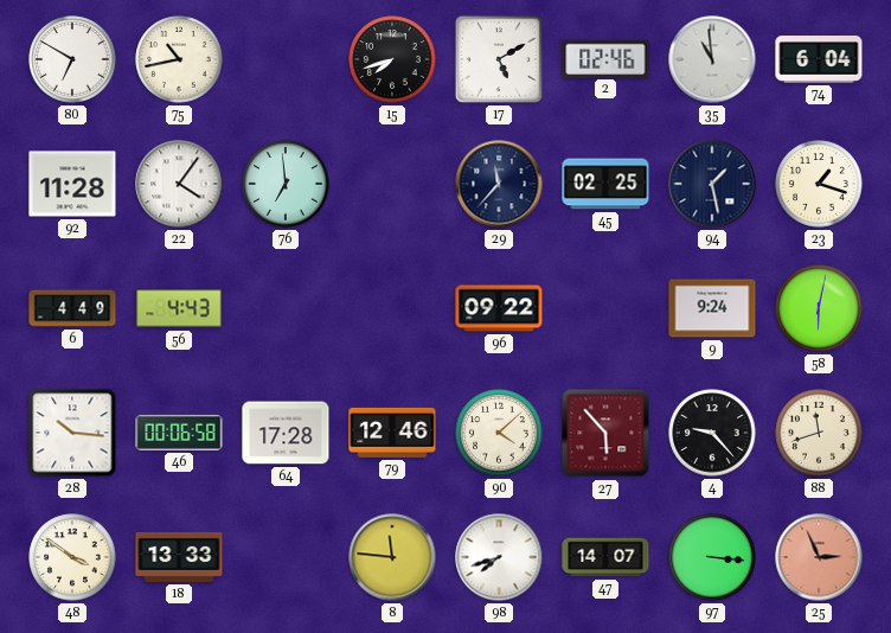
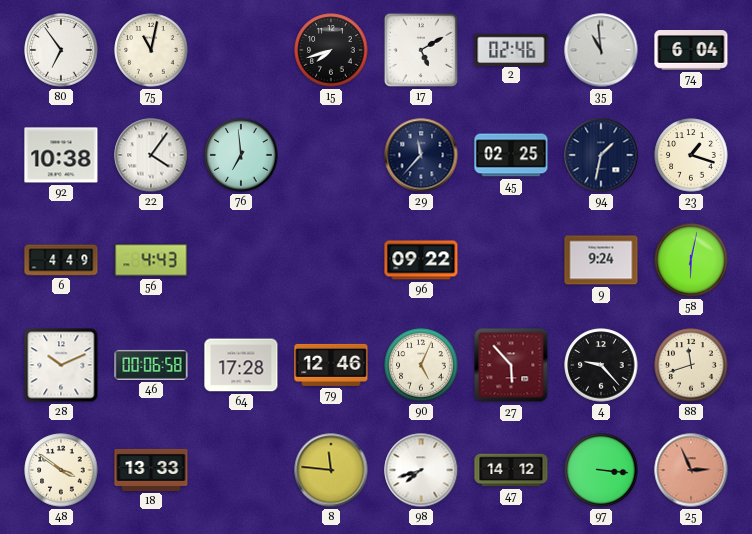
80: 6:50 -> 6:54
75: 10:43 -> 11:02
92: 11:28 -> 10:38
94: 1:28 -> 1:32
28: 10:16 -> 10:11
90: 4:08 -> 5:04
47: 14:07 -> 14:12
